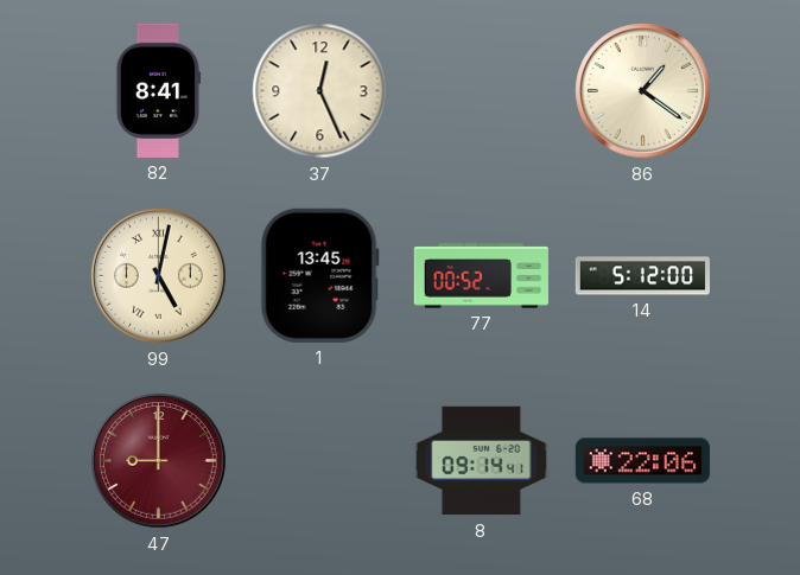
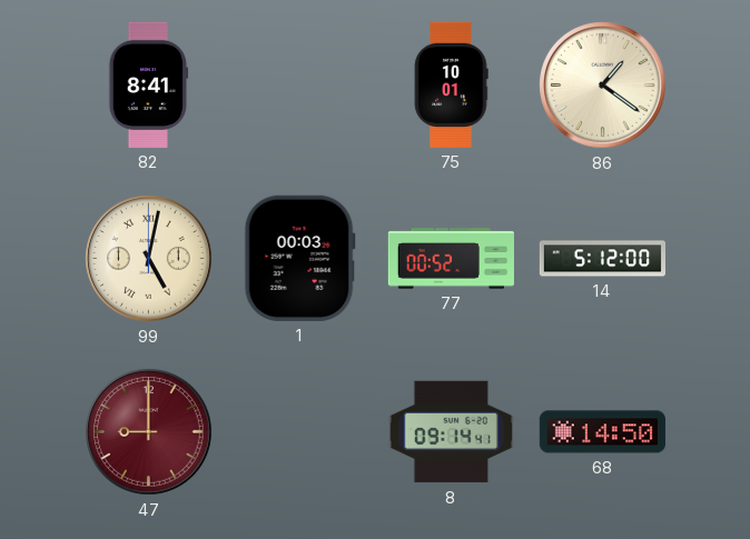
37: 12:26 -> none
75: none -> 10:01
1: 13:45 -> 00:03
68: 22:06 -> 14:50
